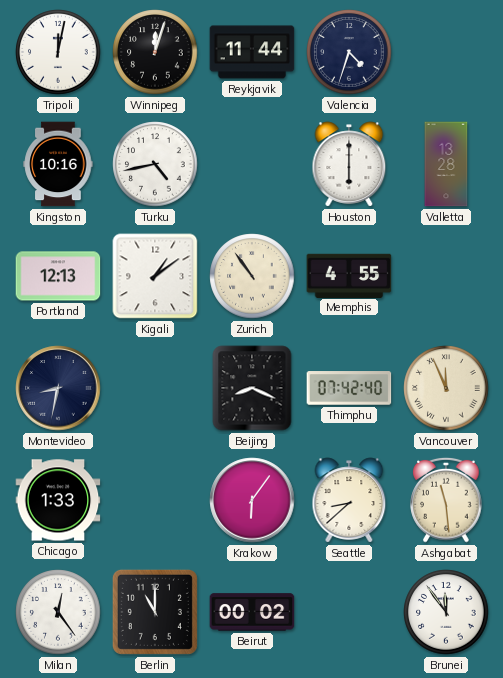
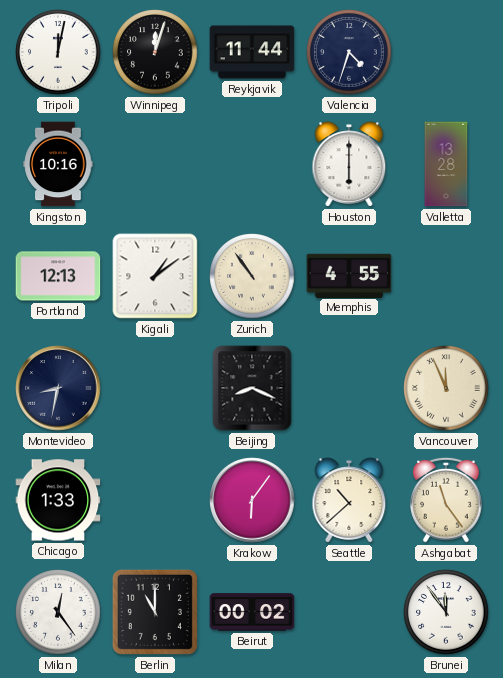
Turku: 4:43 -> none
Thimphu: 07:42 -> none
Seattle: 8:38 -> 10:38
Ashgabat: 11:29 -> 11:24
